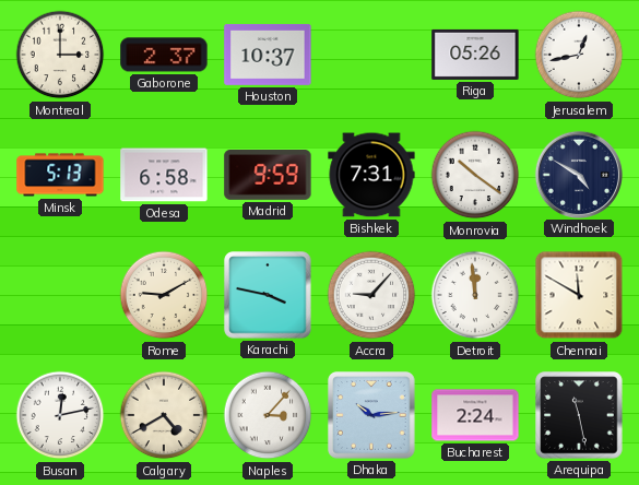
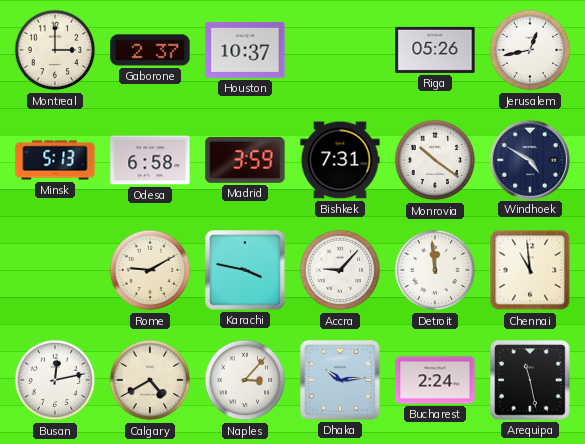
Madrid: 9:59 -> 3:59
Chennai: 11:50 -> 10:59
